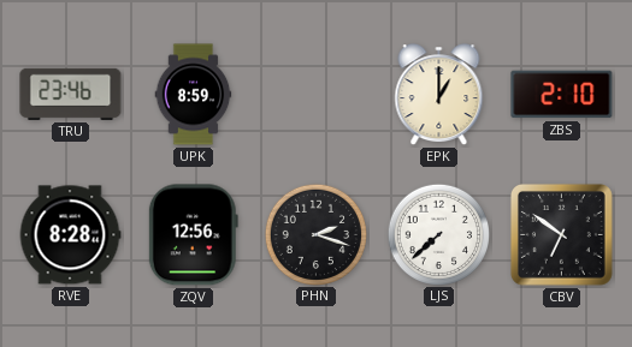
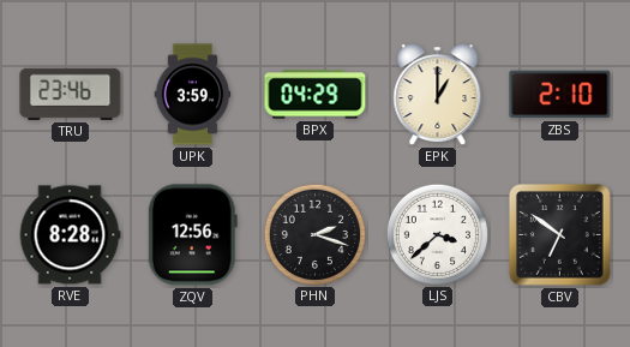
UPK: 8:59 -> 3:59
BPX: none -> 04:29
LJS: 7:38 -> 3:38
